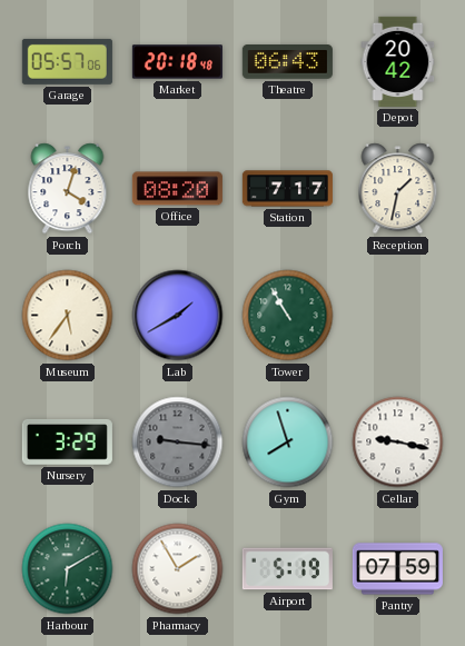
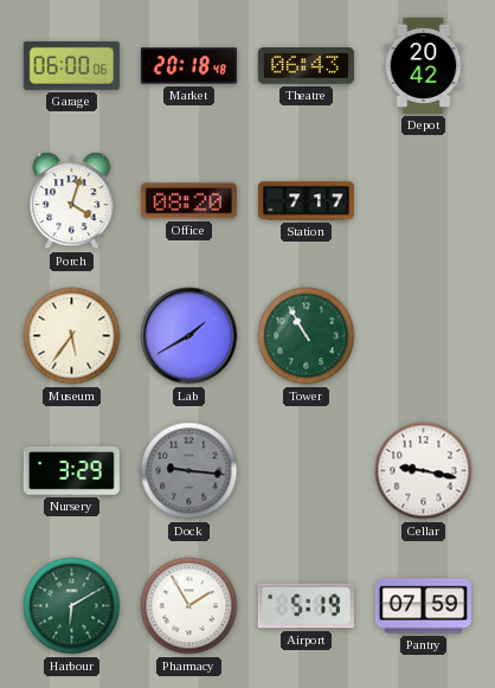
Garage: 05:57 -> 06:00
Reception: 1:32 -> none
Gym: 7:57 -> none
